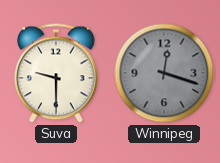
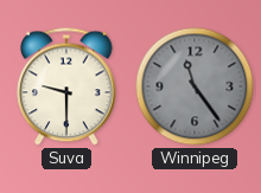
Winnipeg: 12:18 -> 11:24
